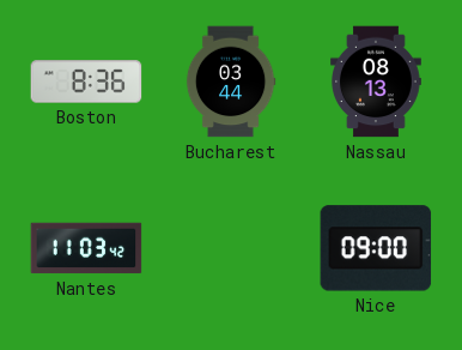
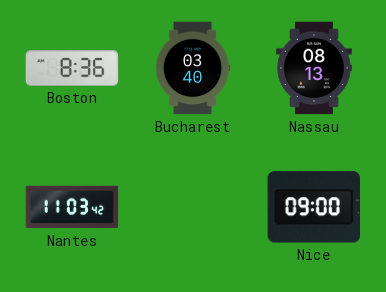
Bucharest: 03:44 -> 03:40
